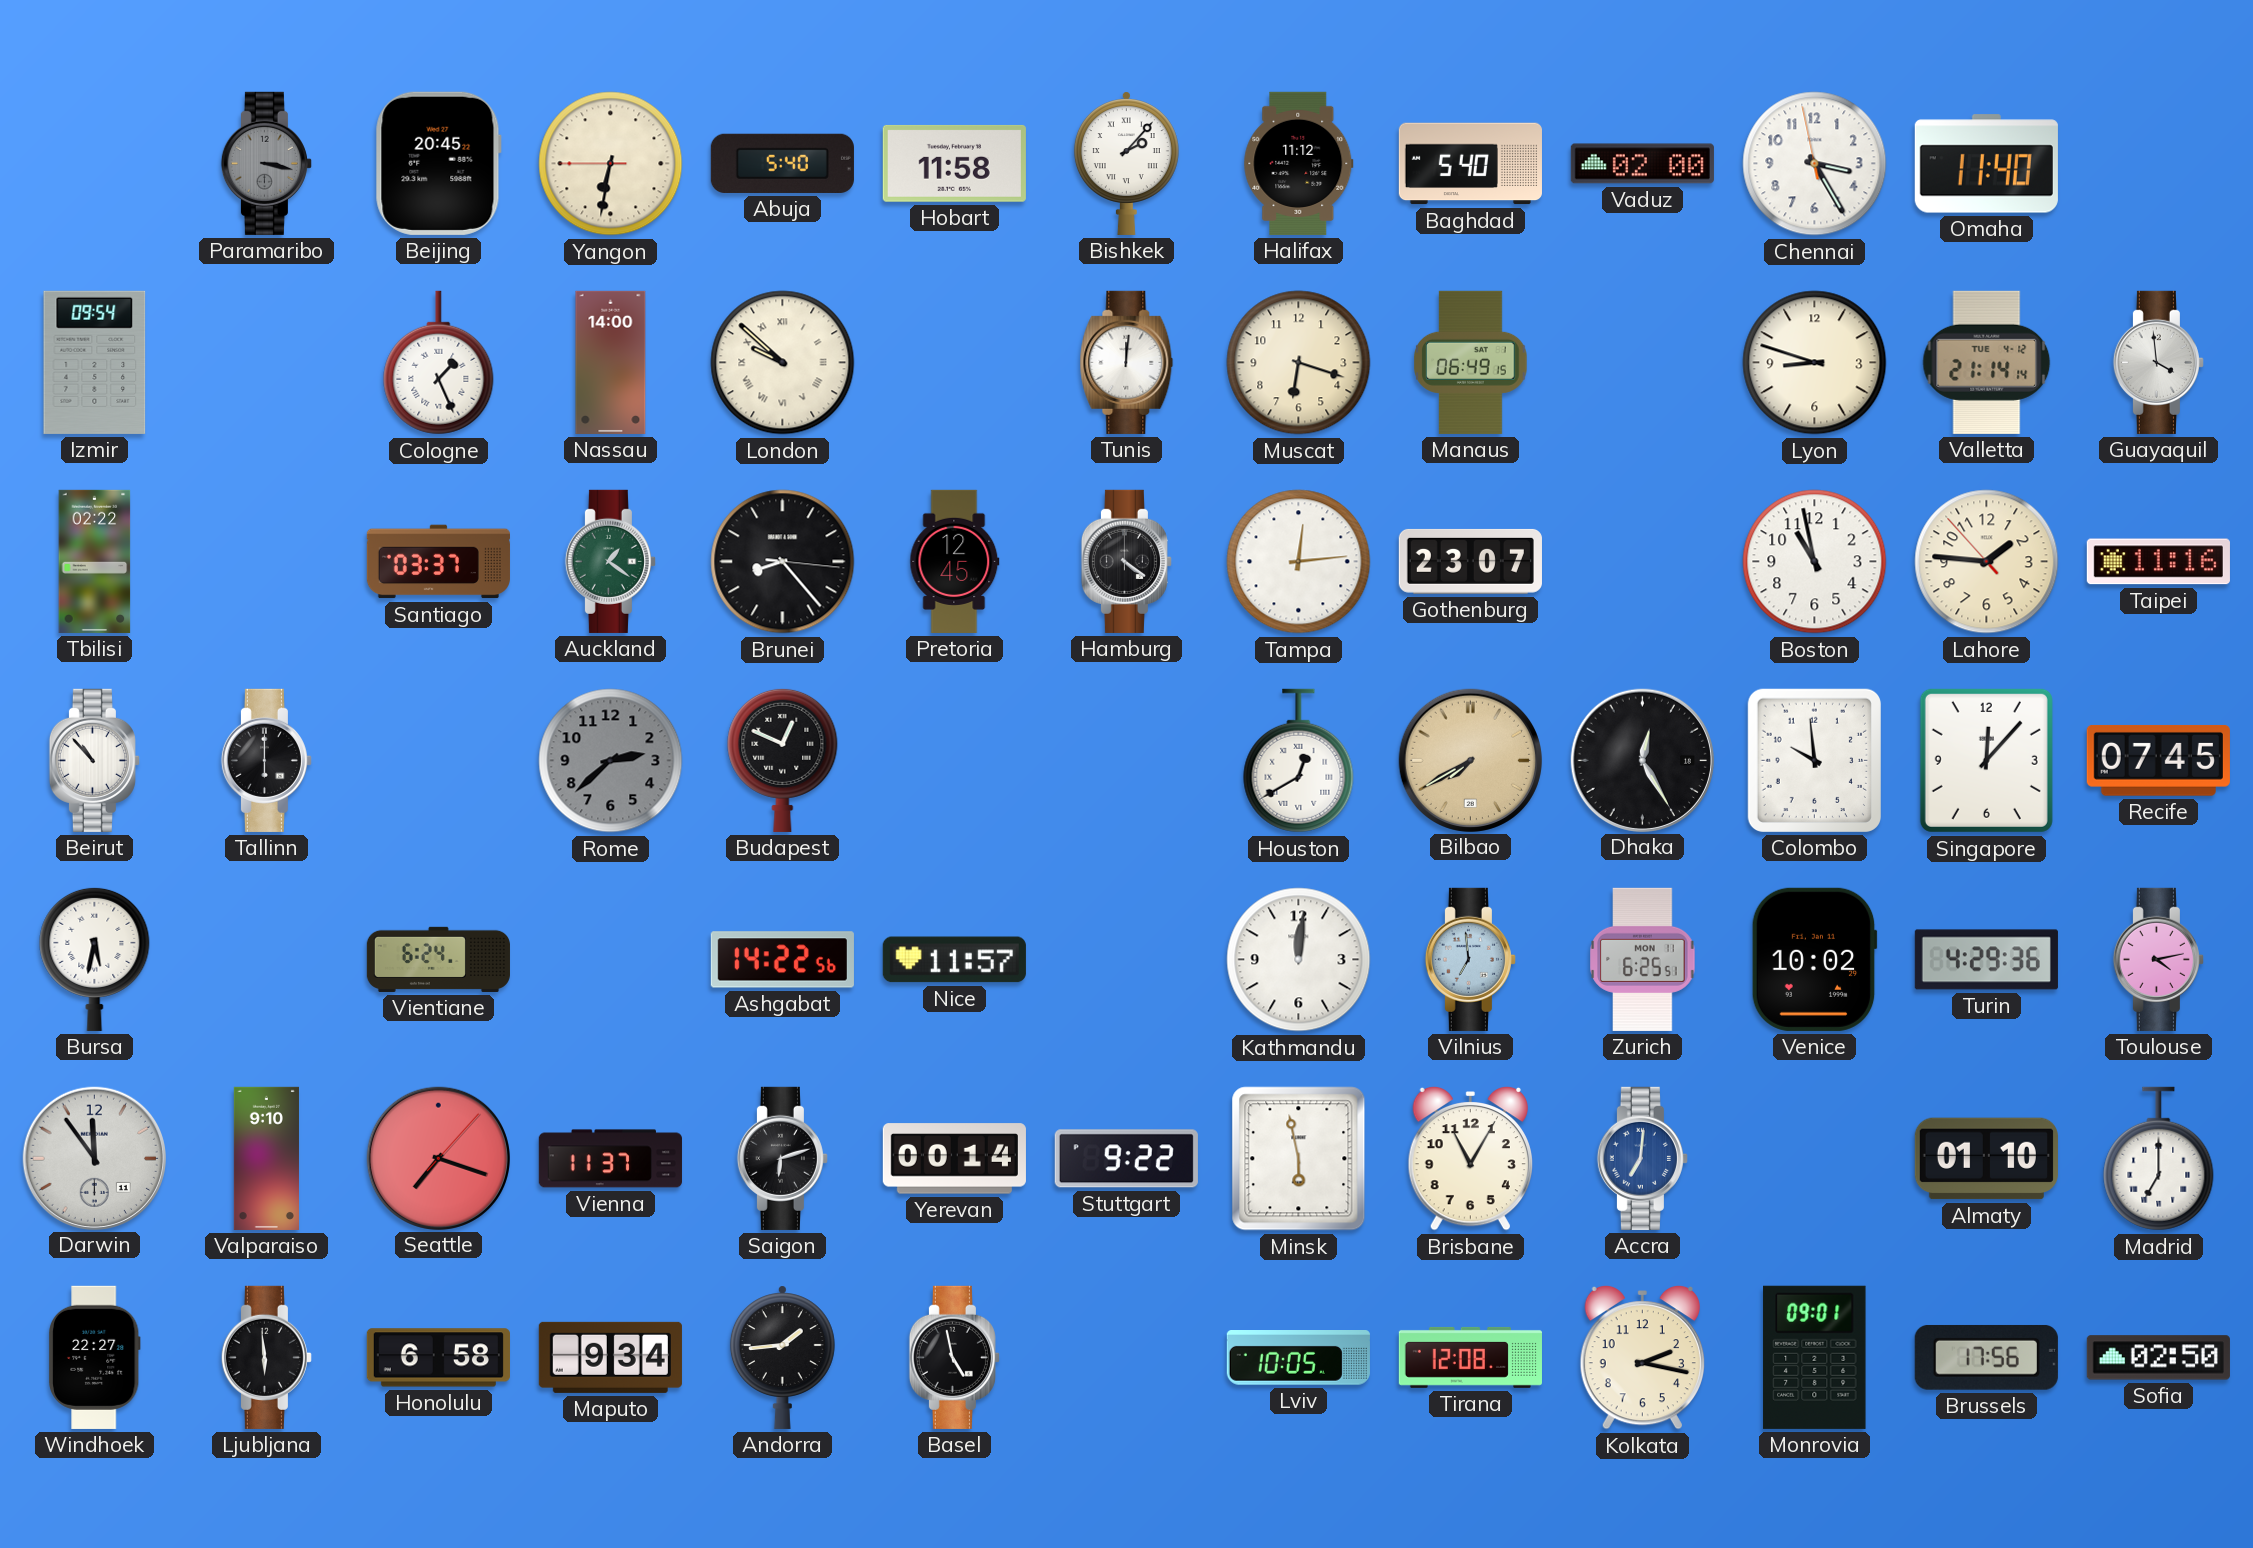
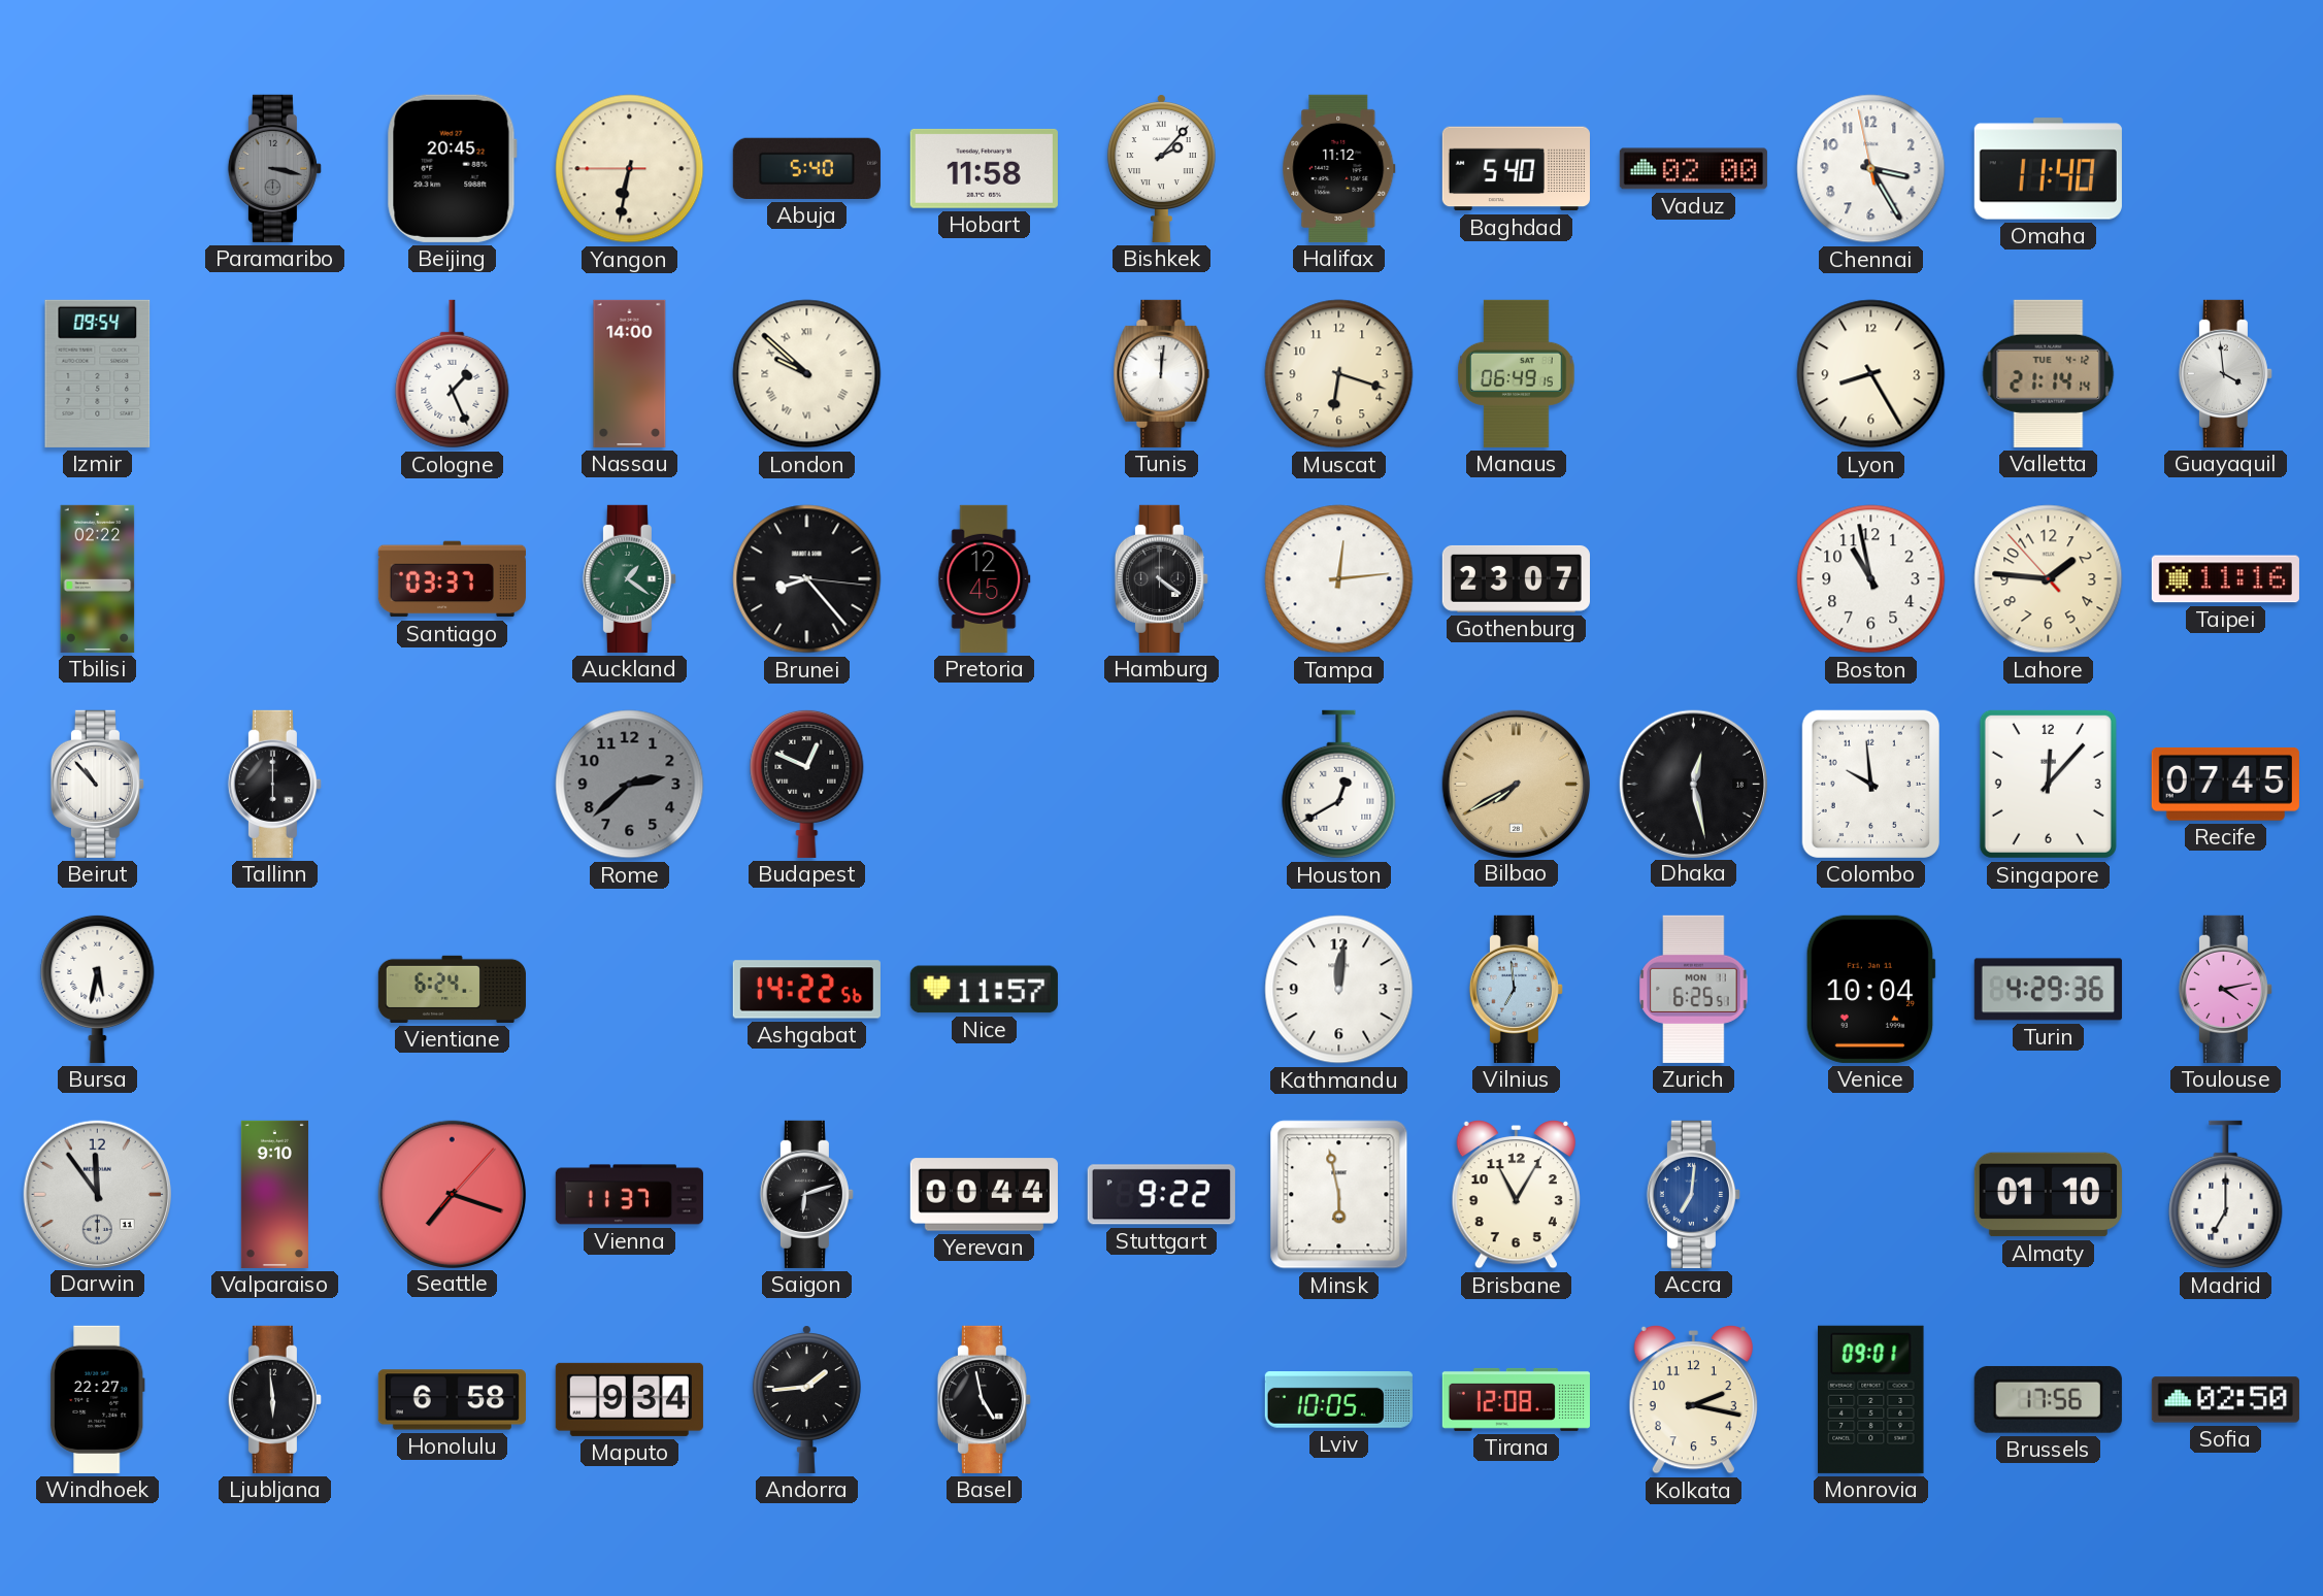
Lyon: 8:48 -> 8:25
Dhaka: 12:25 -> 12:28
Venice: 10:02 -> 10:04
Yerevan: 00:14 -> 00:44
